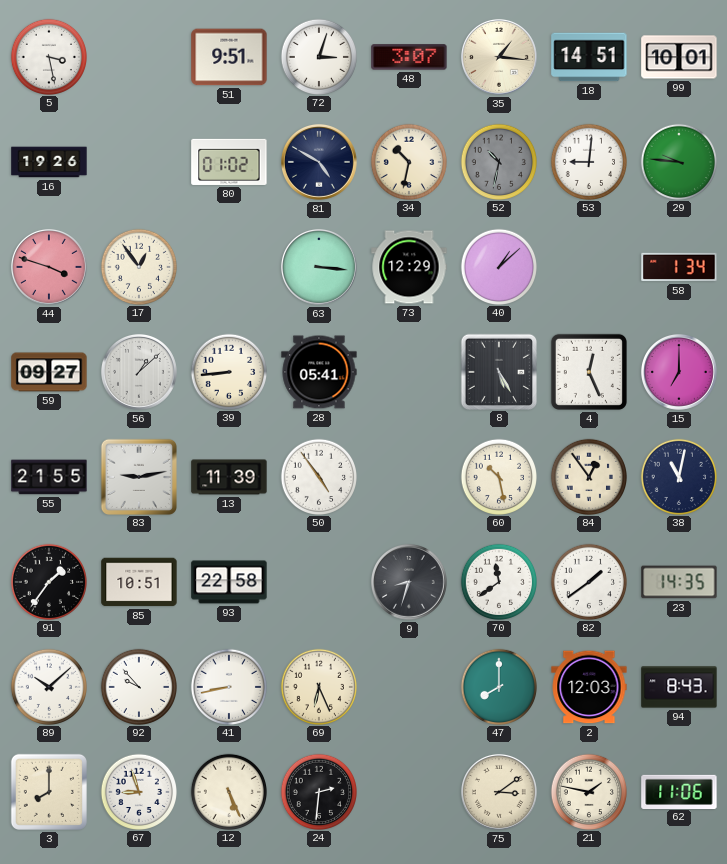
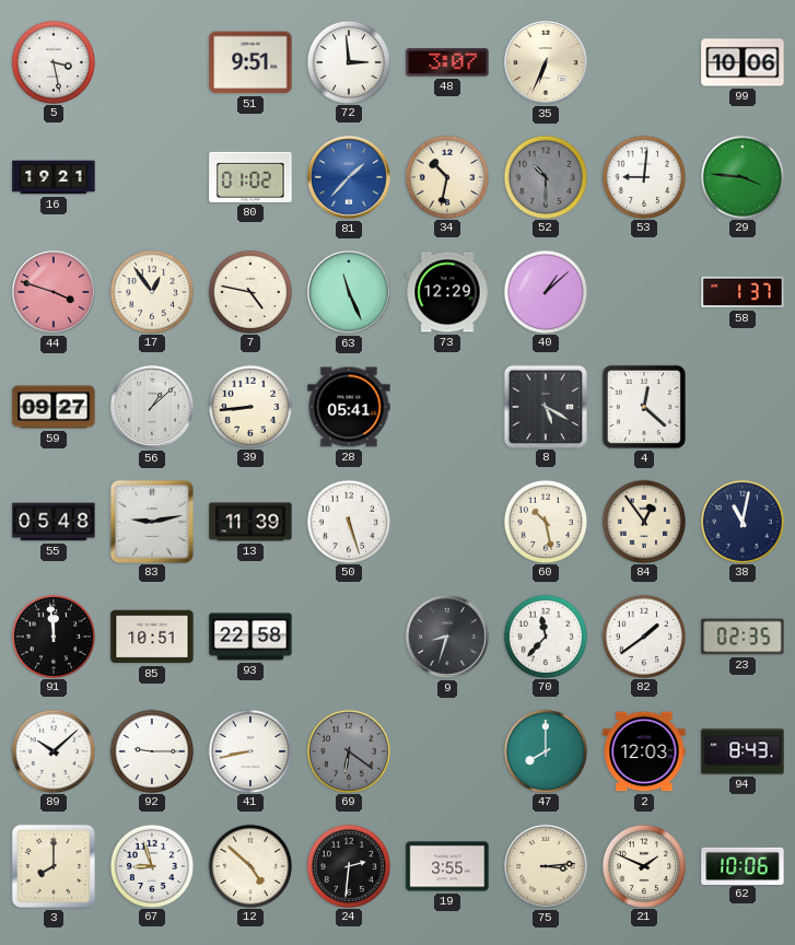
72: 3:03 -> 2:59
35: 1:16 -> 6:34
18: 14:51 -> none
99: 10:01 -> 10:06
16: 19:26 -> 19:21
81: 4:50 -> 1:37
81 dial: navy -> blue
52: 10:32 -> 10:30
29: 9:46 -> 3:46
7: none -> 4:47
63: 3:16 -> 11:26
58: 1:34 -> 1:37
8: 5:25 -> 5:20
4: 12:26 -> 12:22
15: 7:00 -> none
55: 21:55 -> 05:48
50: 4:54 -> 5:27
91: 1:36 -> 11:59
70: 11:39 -> 11:37
23: 14:35 -> 02:35
92: 9:53 -> 9:15
69: 6:26 -> 6:21
69 dial: cream -> grey
12: 5:26 -> 4:52
19: none -> 3:55
75: 3:09 -> 3:14
21: 1:47 -> 1:49
62: 11:06 -> 10:06
